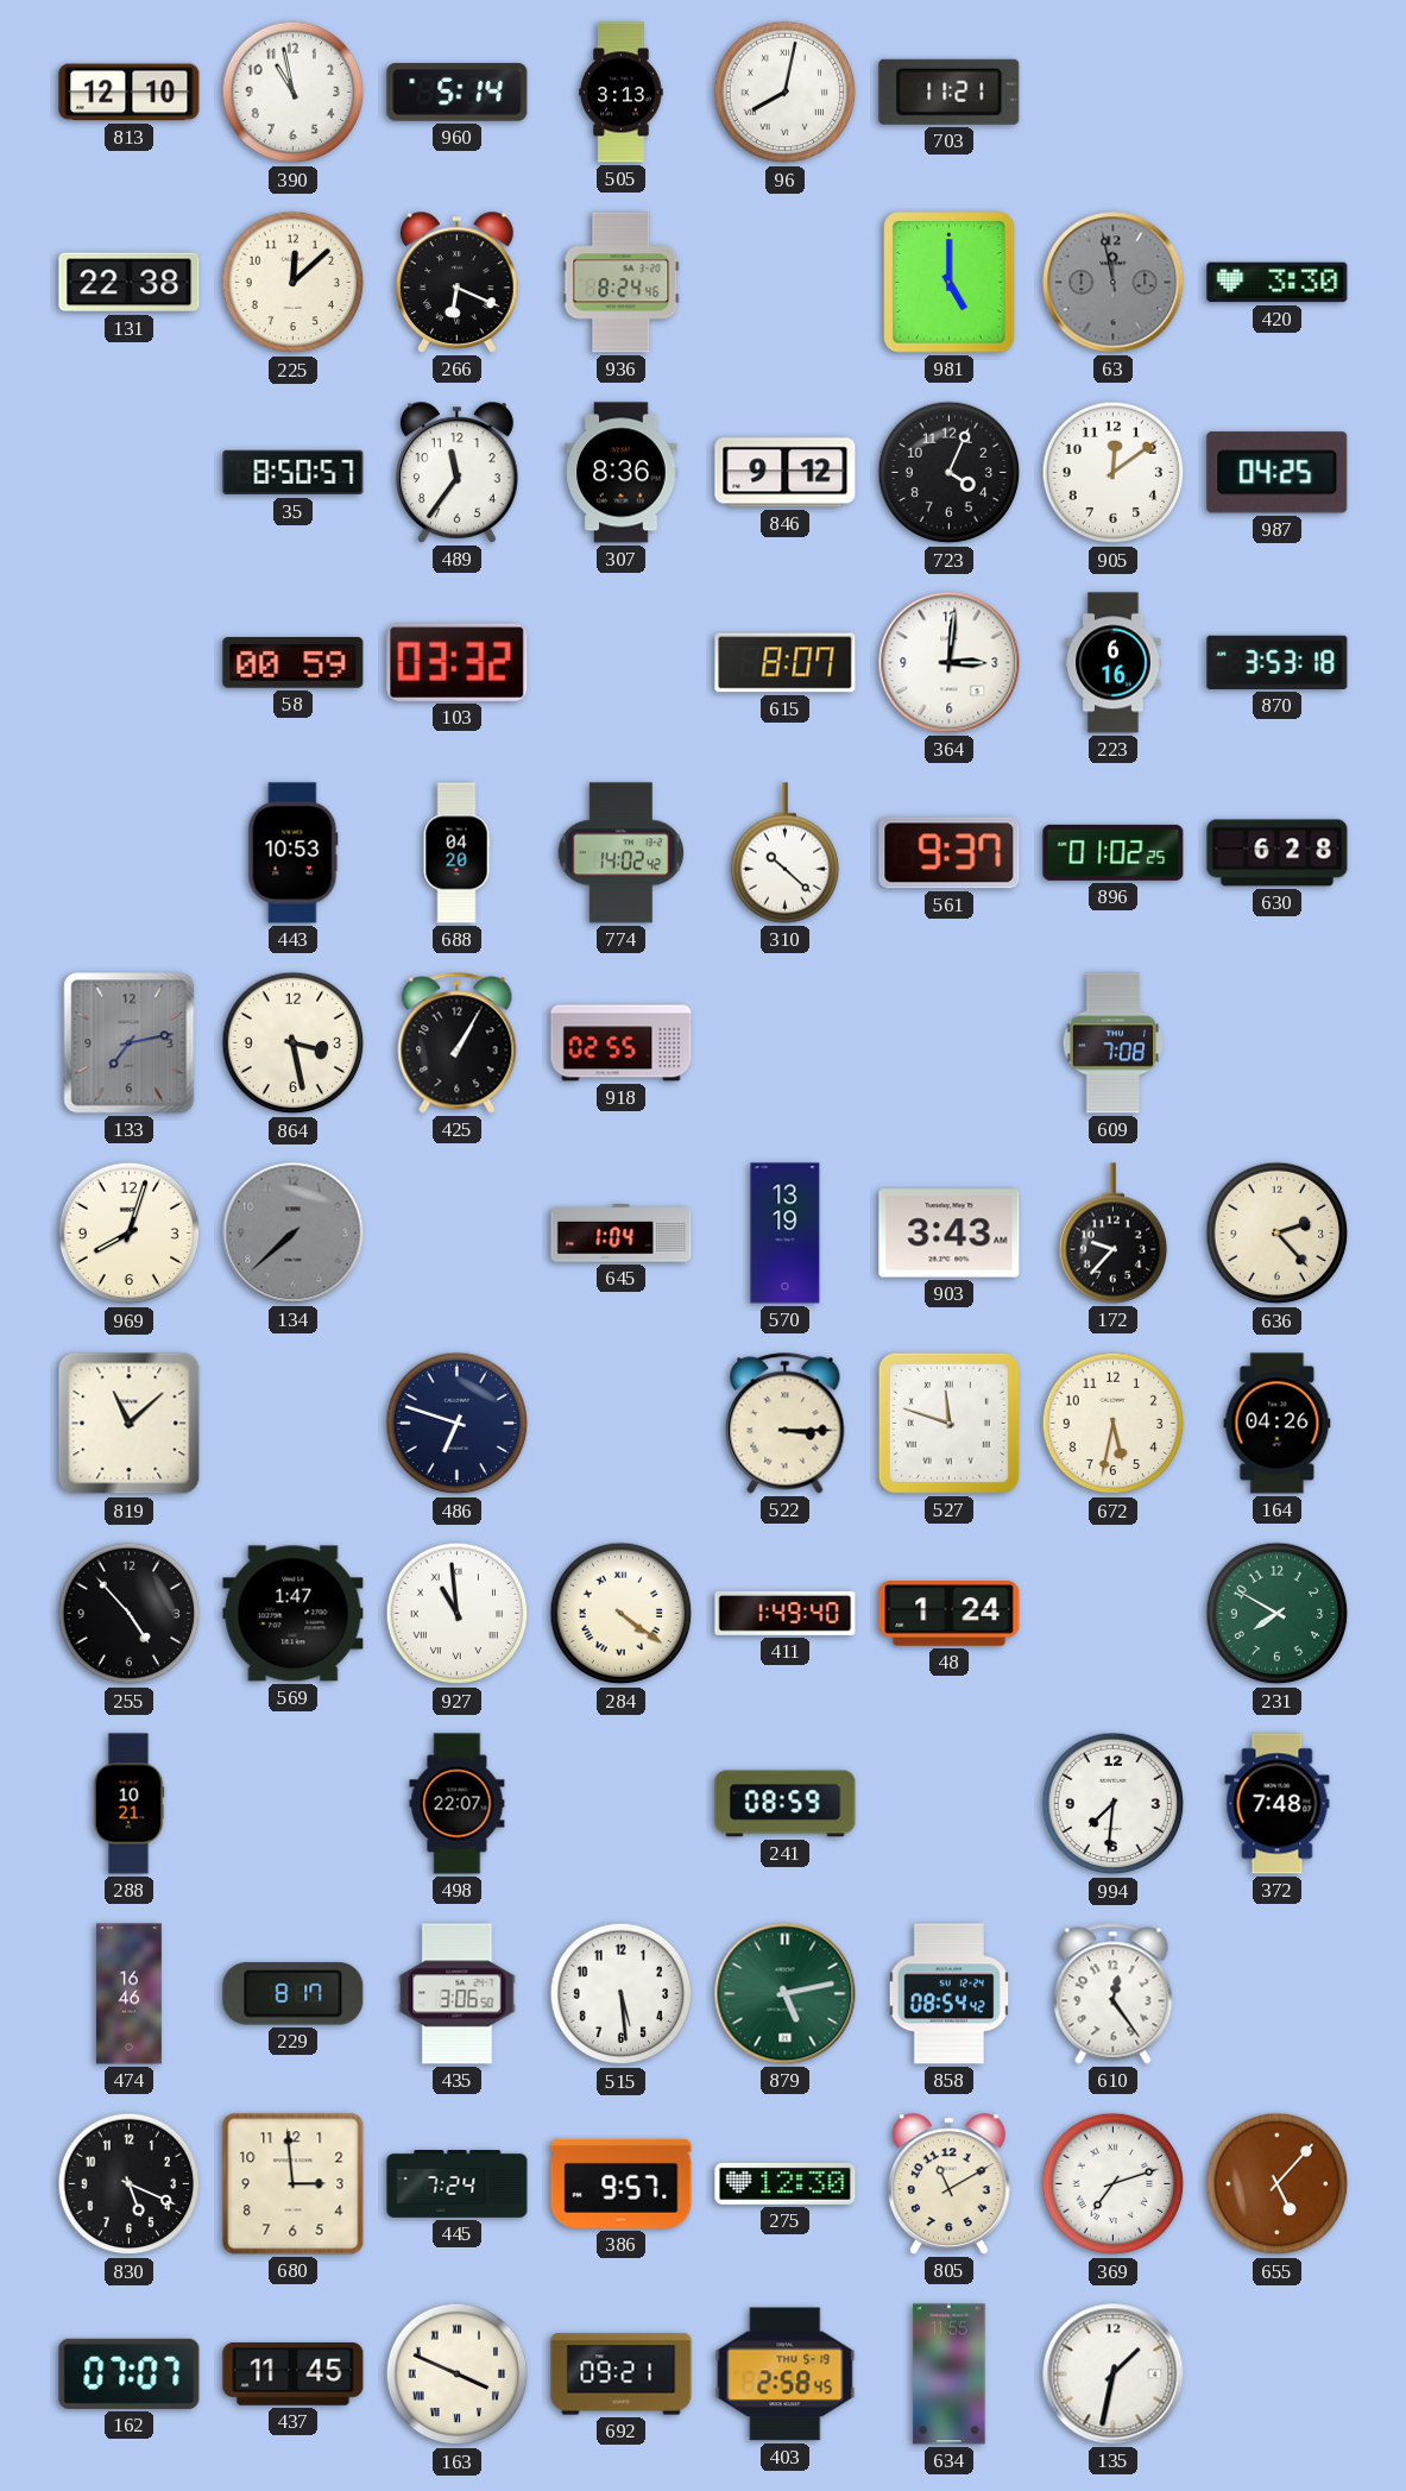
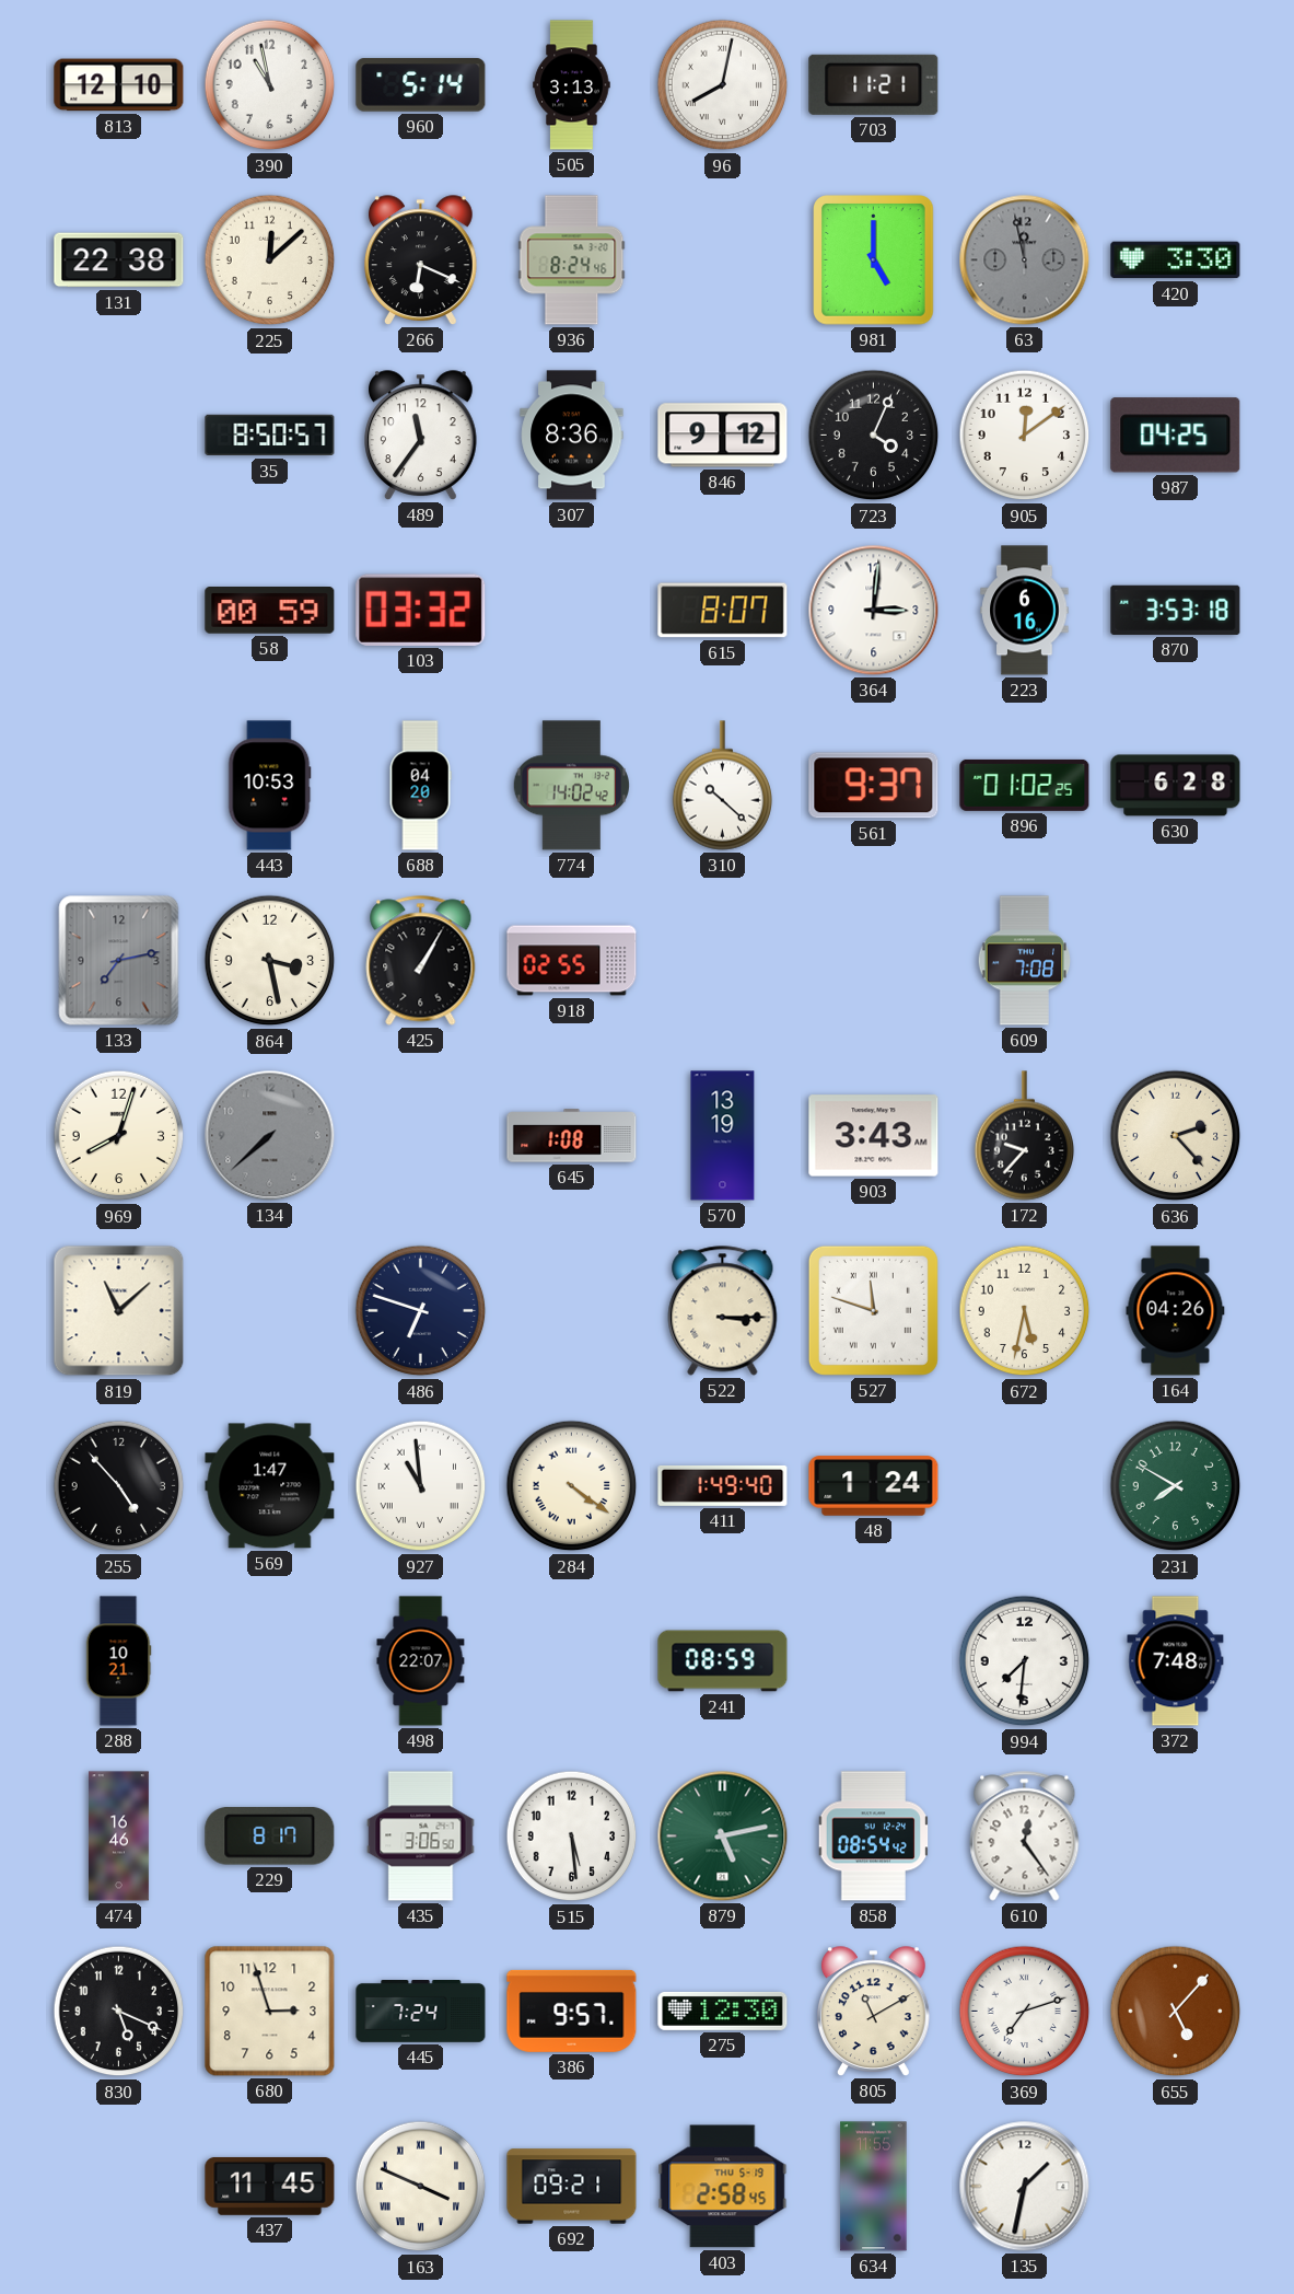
645: 1:04 -> 1:08
680: 2:59 -> 2:57
162: 07:07 -> none
